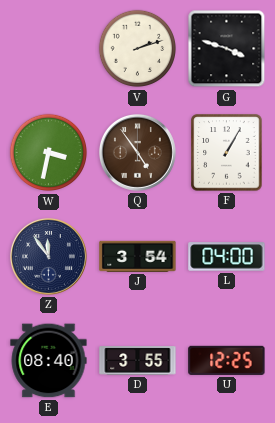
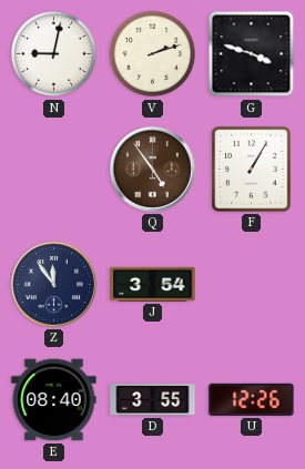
N: none -> 9:02
W: 3:32 -> none
L: 04:00 -> none
U: 12:25 -> 12:26
